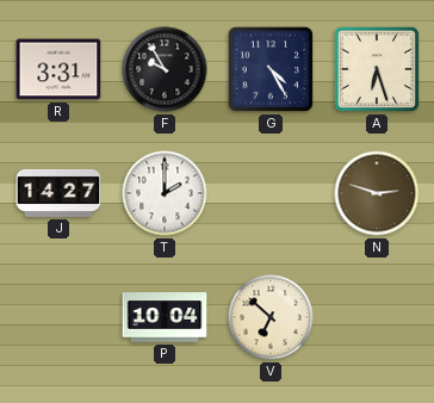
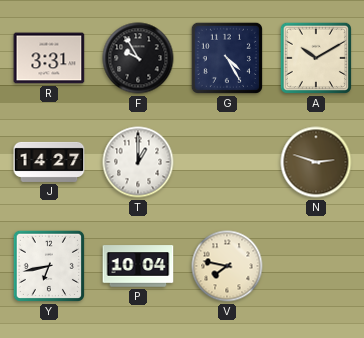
A: 6:27 -> 10:10
T: 2:00 -> 1:00
Y: none -> 6:43
V: 6:52 -> 7:47
